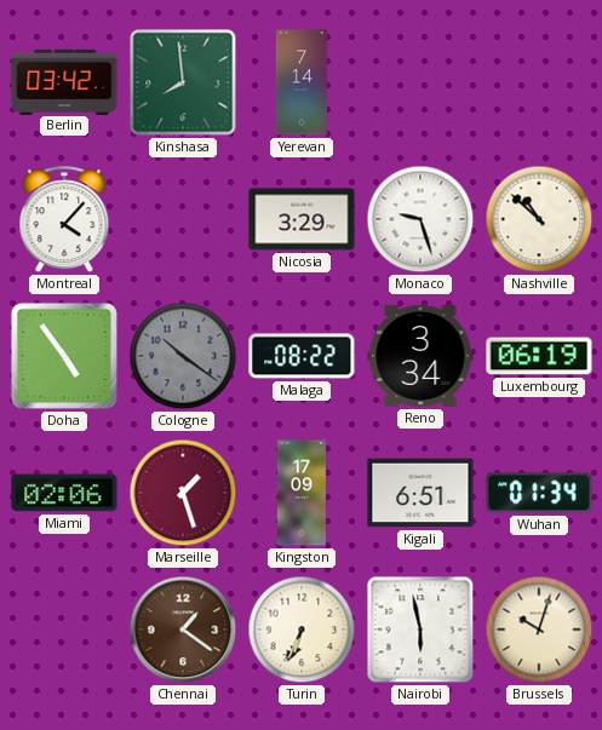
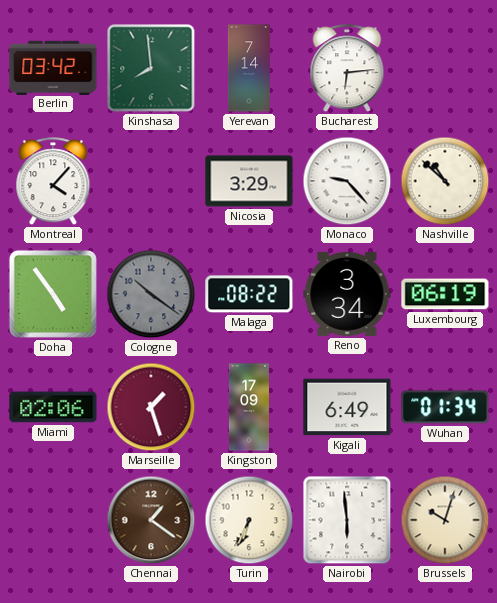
Bucharest: none -> 6:14
Monaco: 9:27 -> 9:23
Kigali: 6:51 -> 6:49
Nairobi: 5:58 -> 5:59
